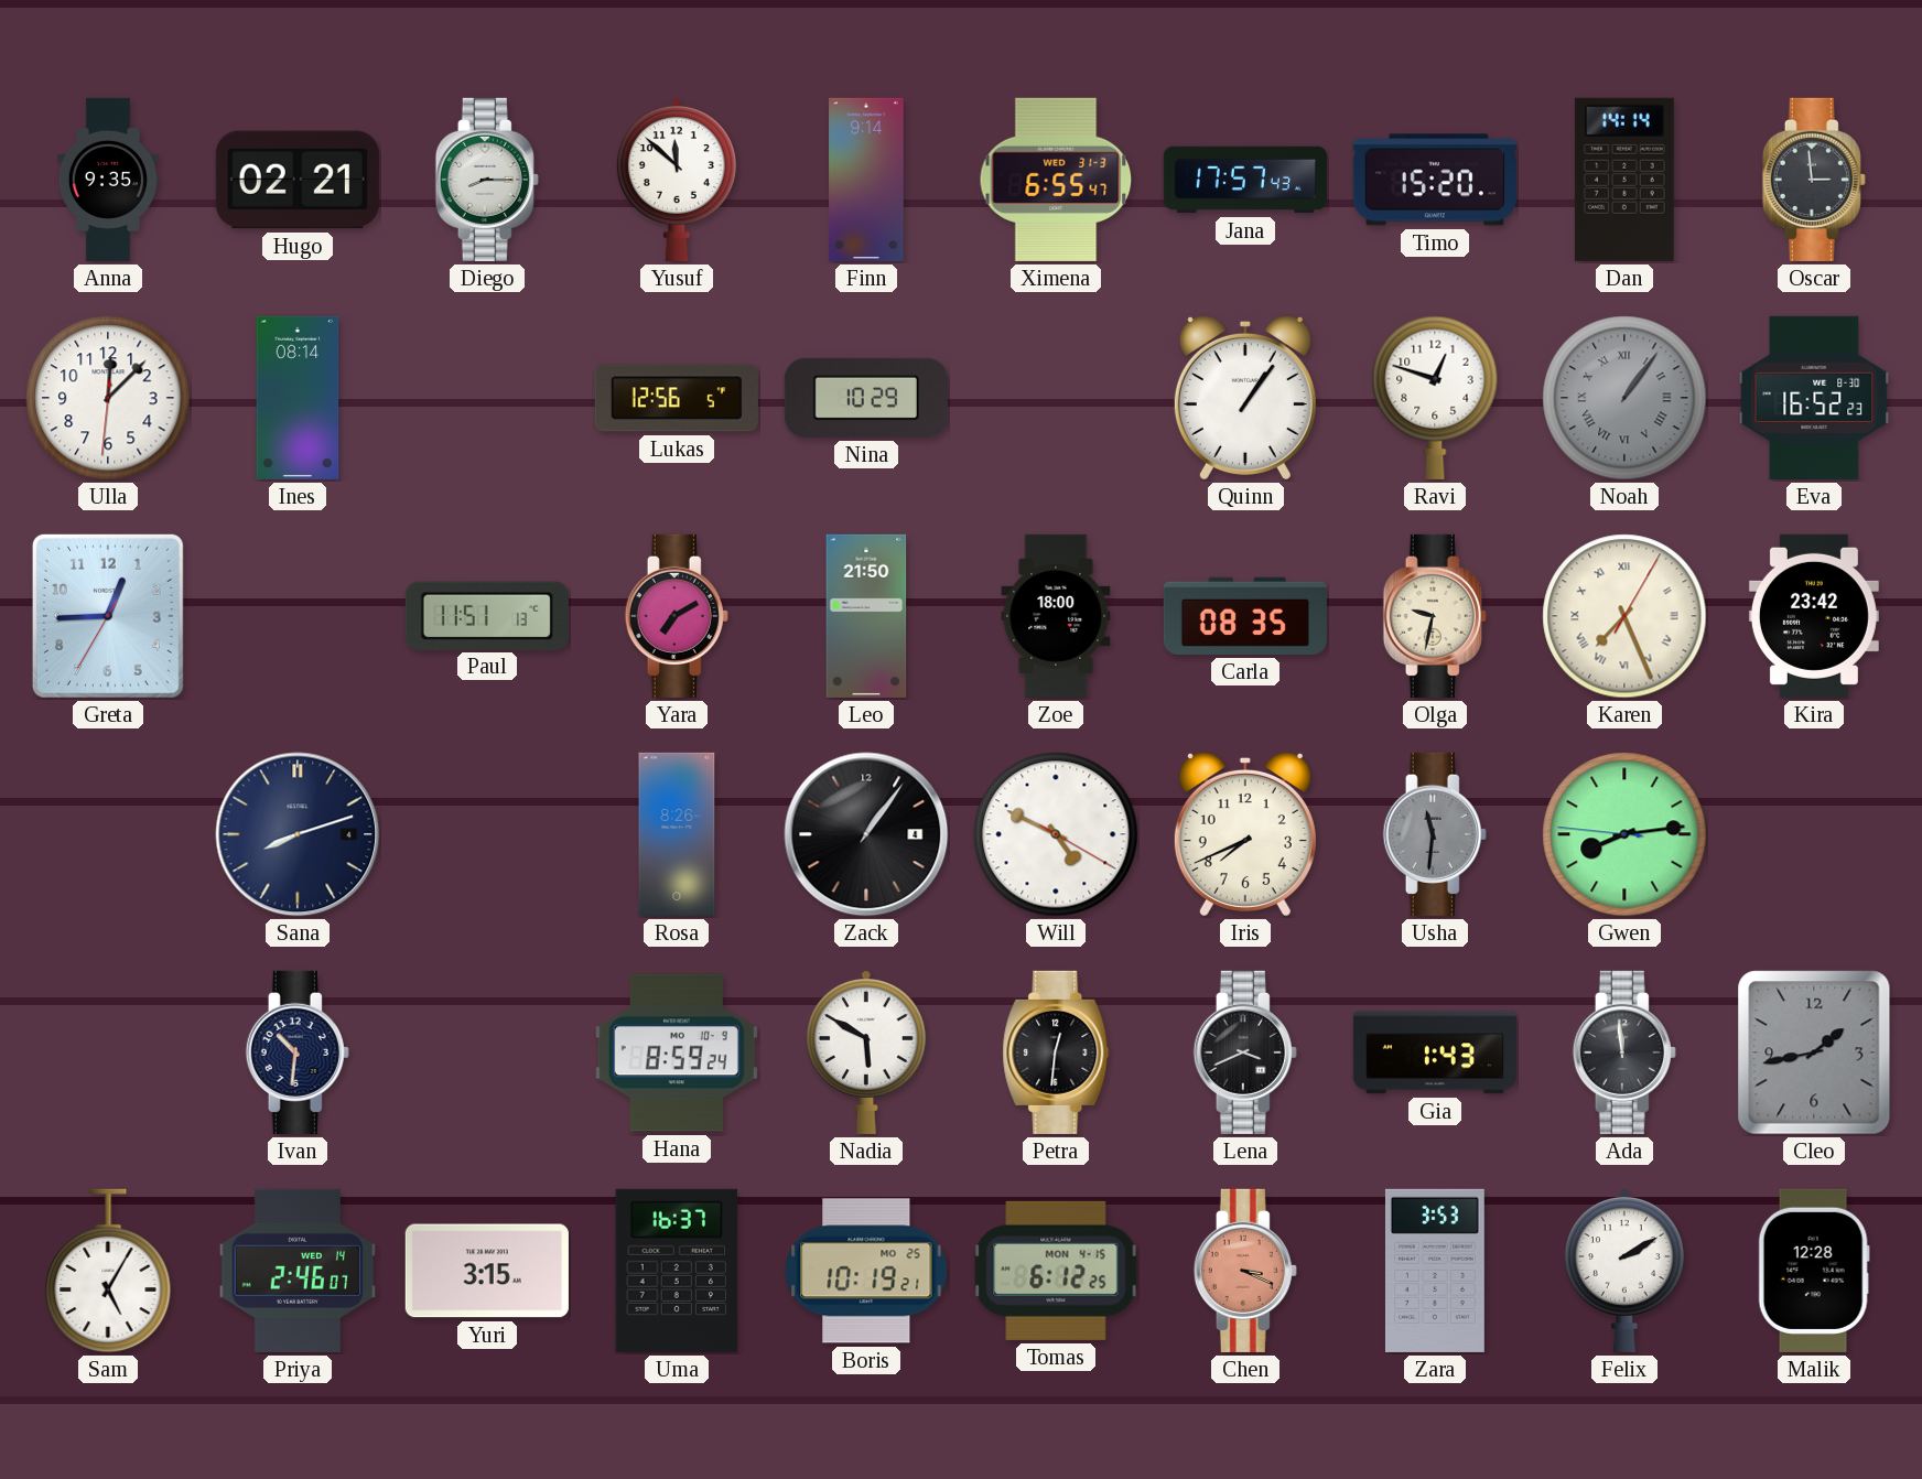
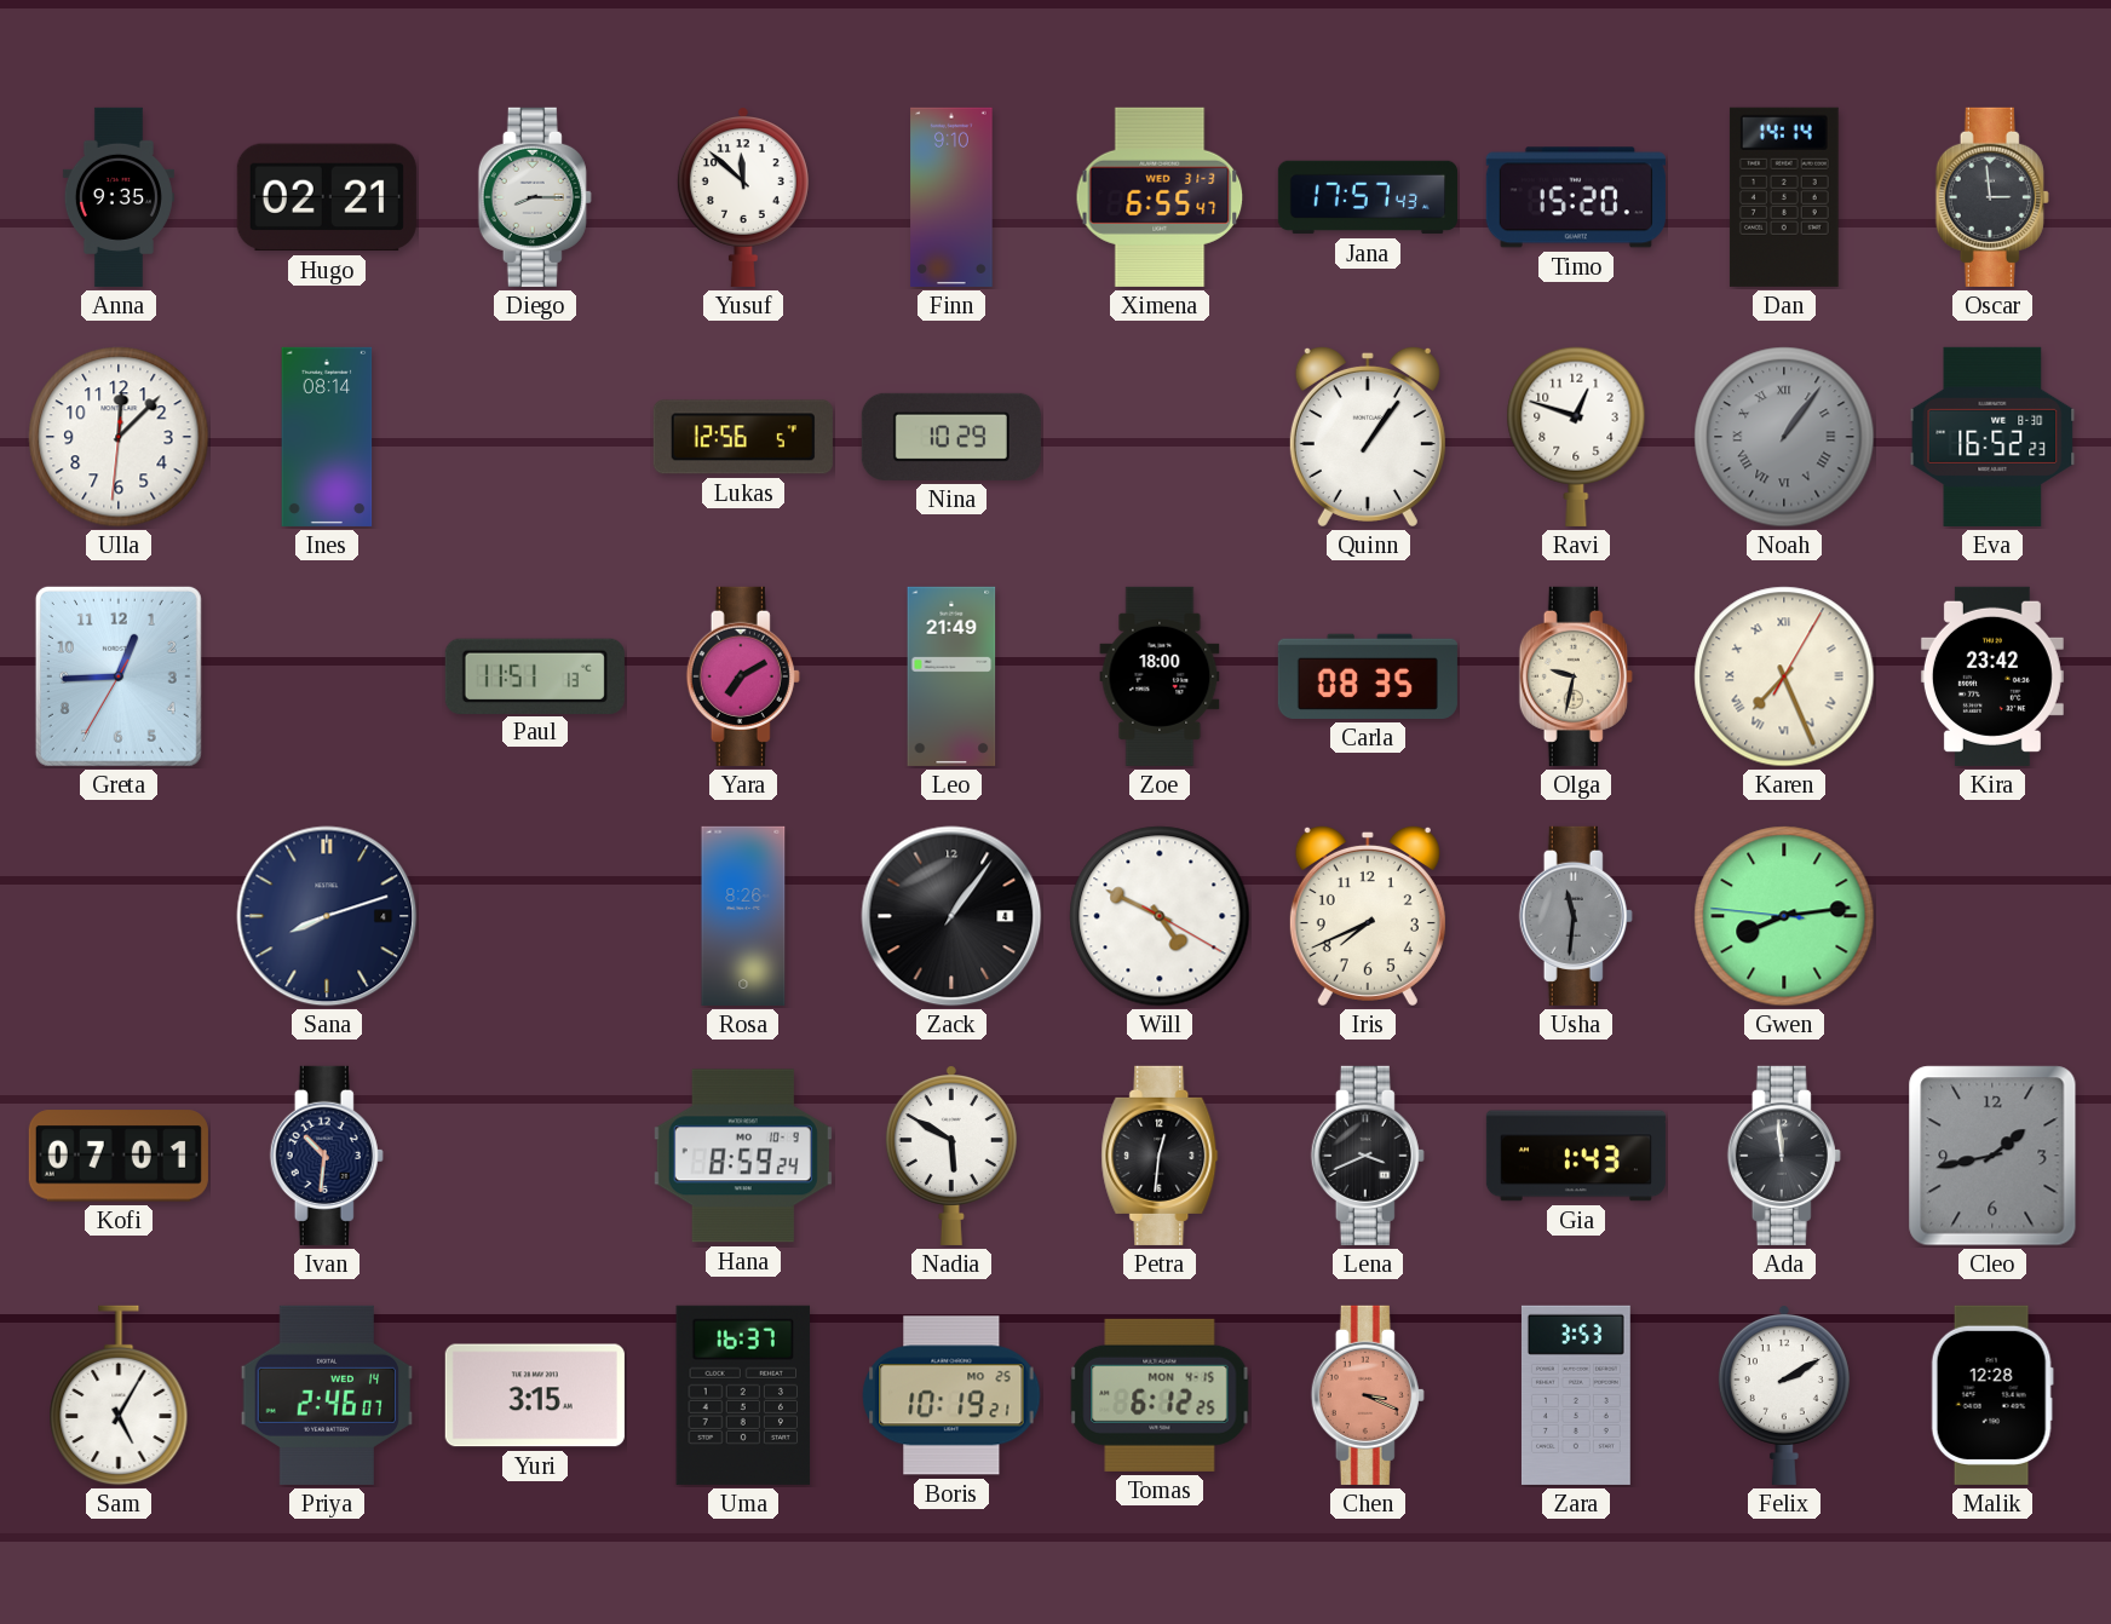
Finn: 9:14 -> 9:10
Leo: 21:50 -> 21:49
Kofi: none -> 07:01
